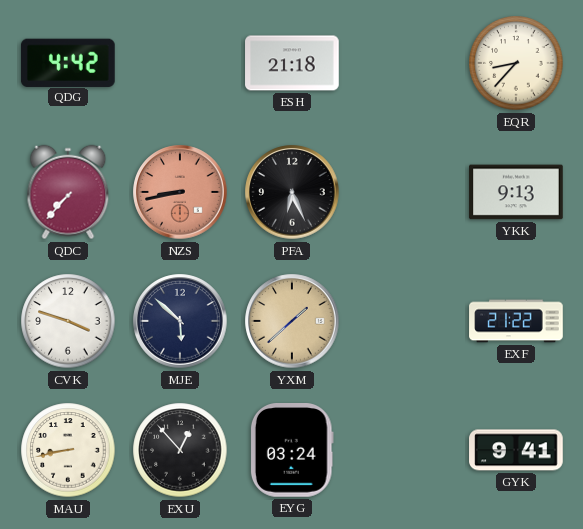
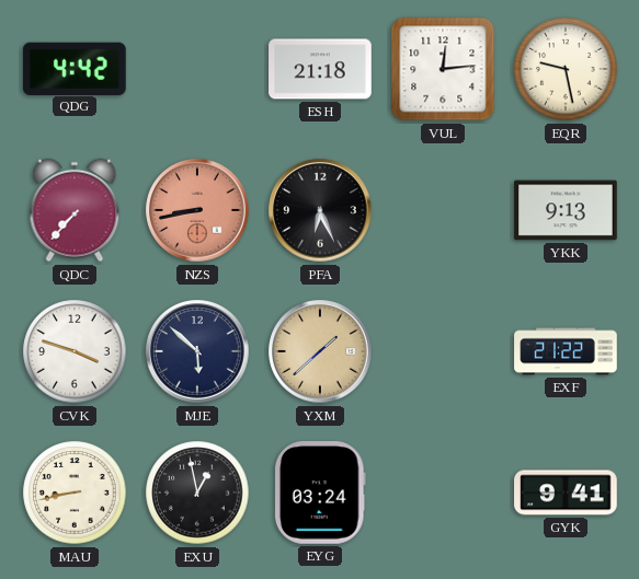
VUL: none -> 12:14
EQR: 8:37 -> 9:28
EXU: 12:53 -> 12:58
